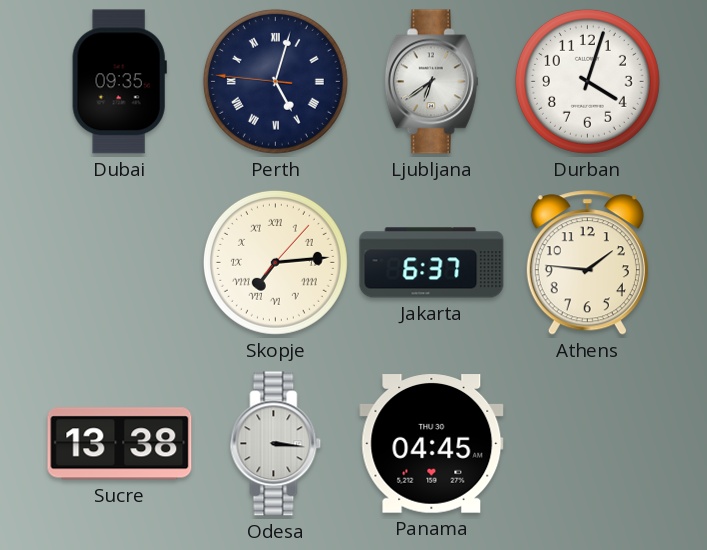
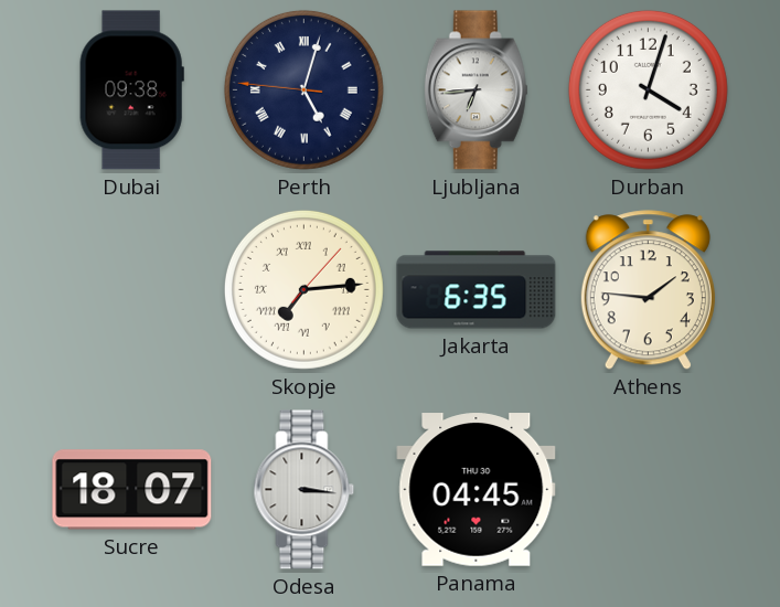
Dubai: 09:35 -> 09:38
Ljubljana: 6:39 -> 6:44
Jakarta: 6:37 -> 6:35
Sucre: 13:38 -> 18:07
